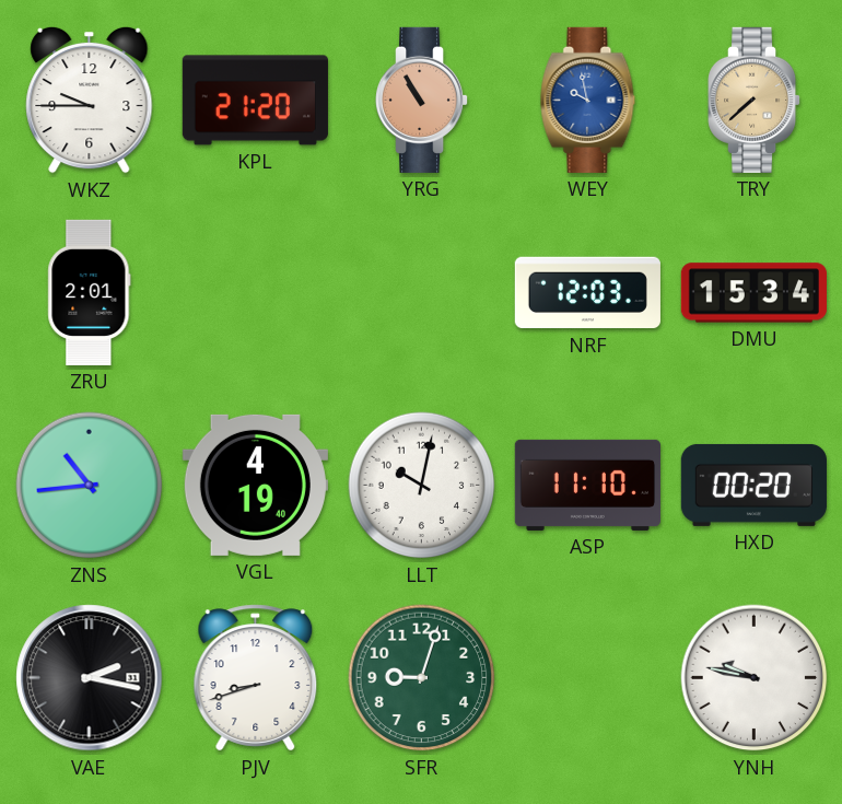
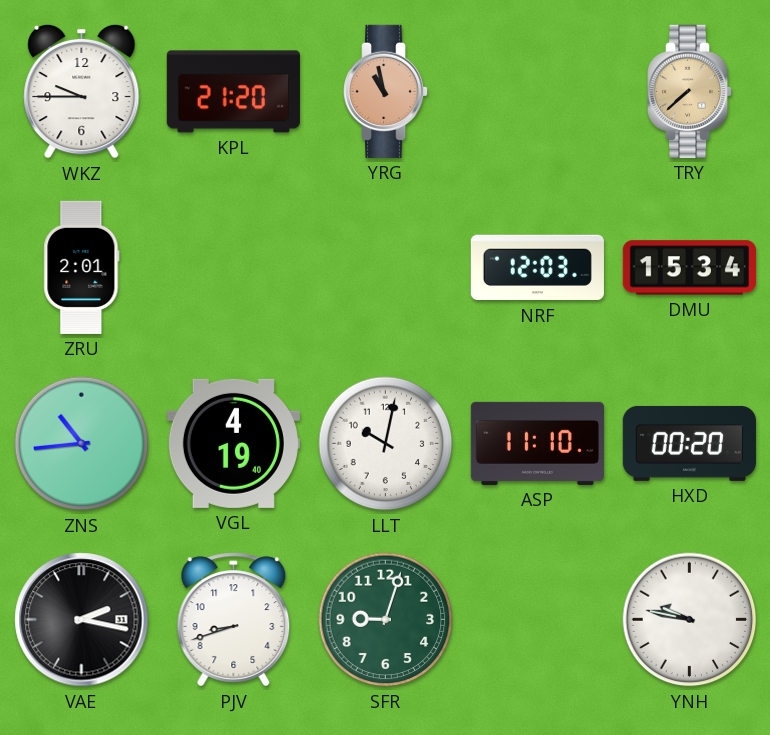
YRG: 10:55 -> 10:58
WEY: 9:58 -> none
